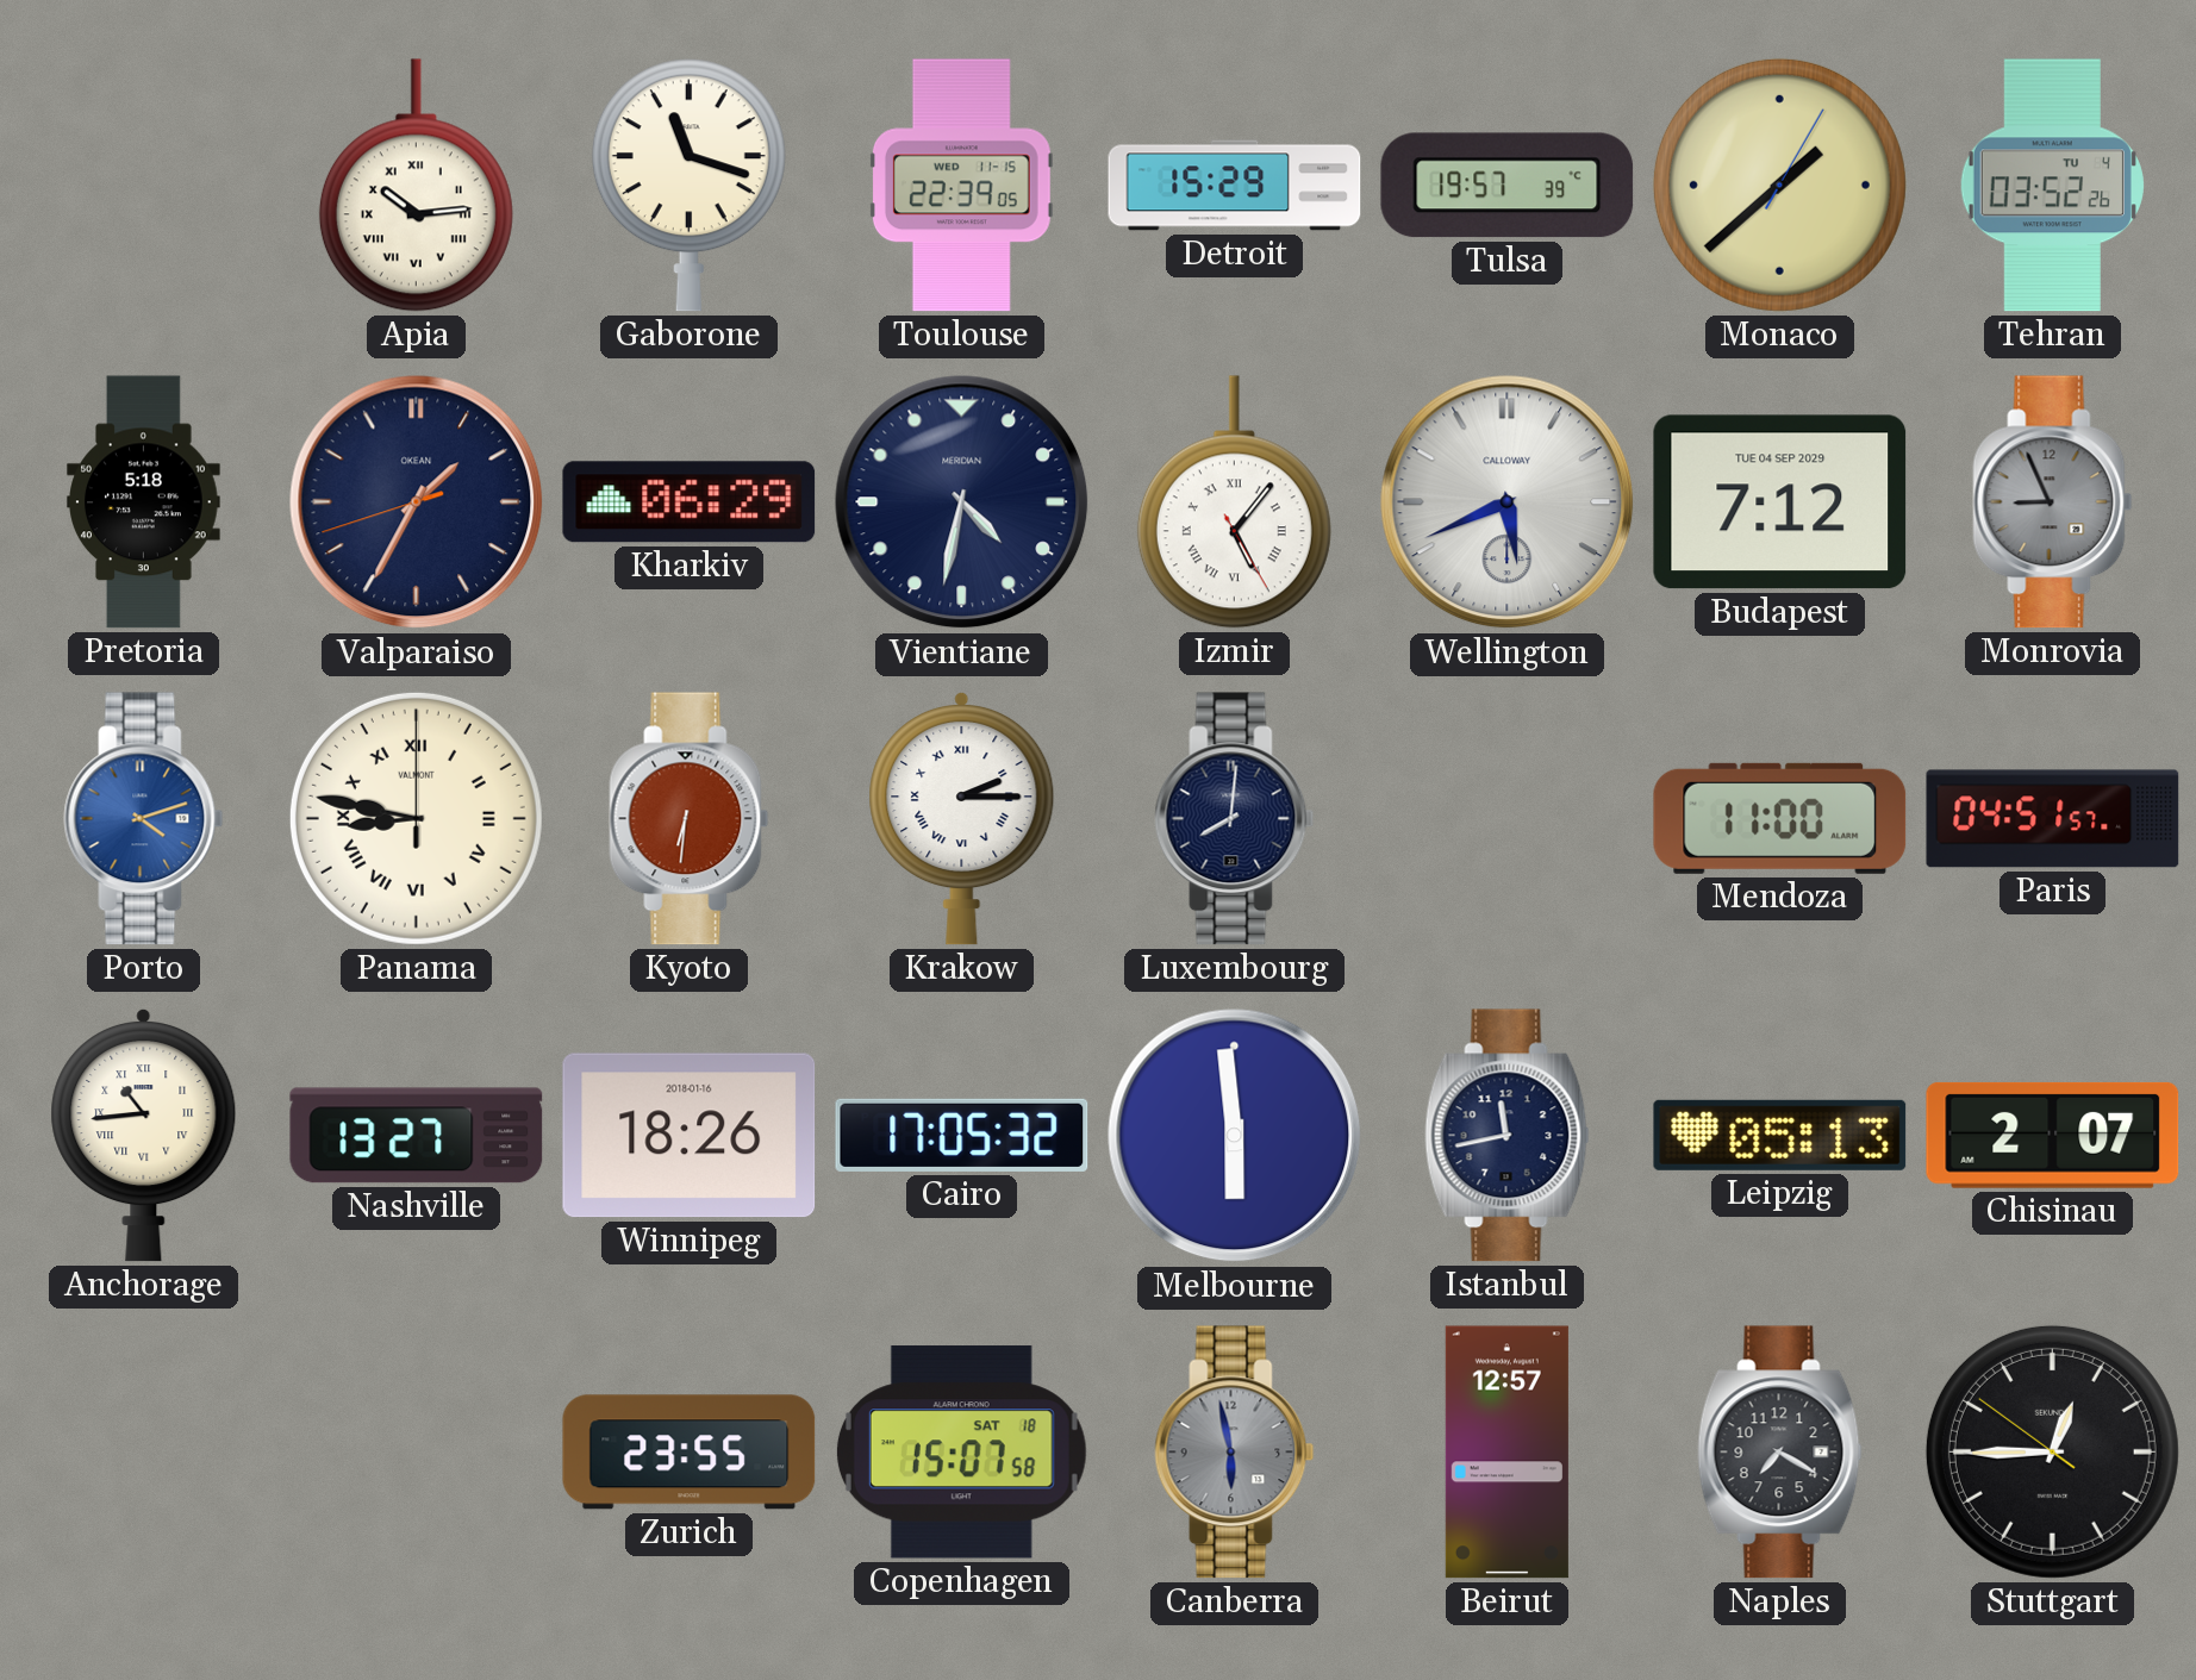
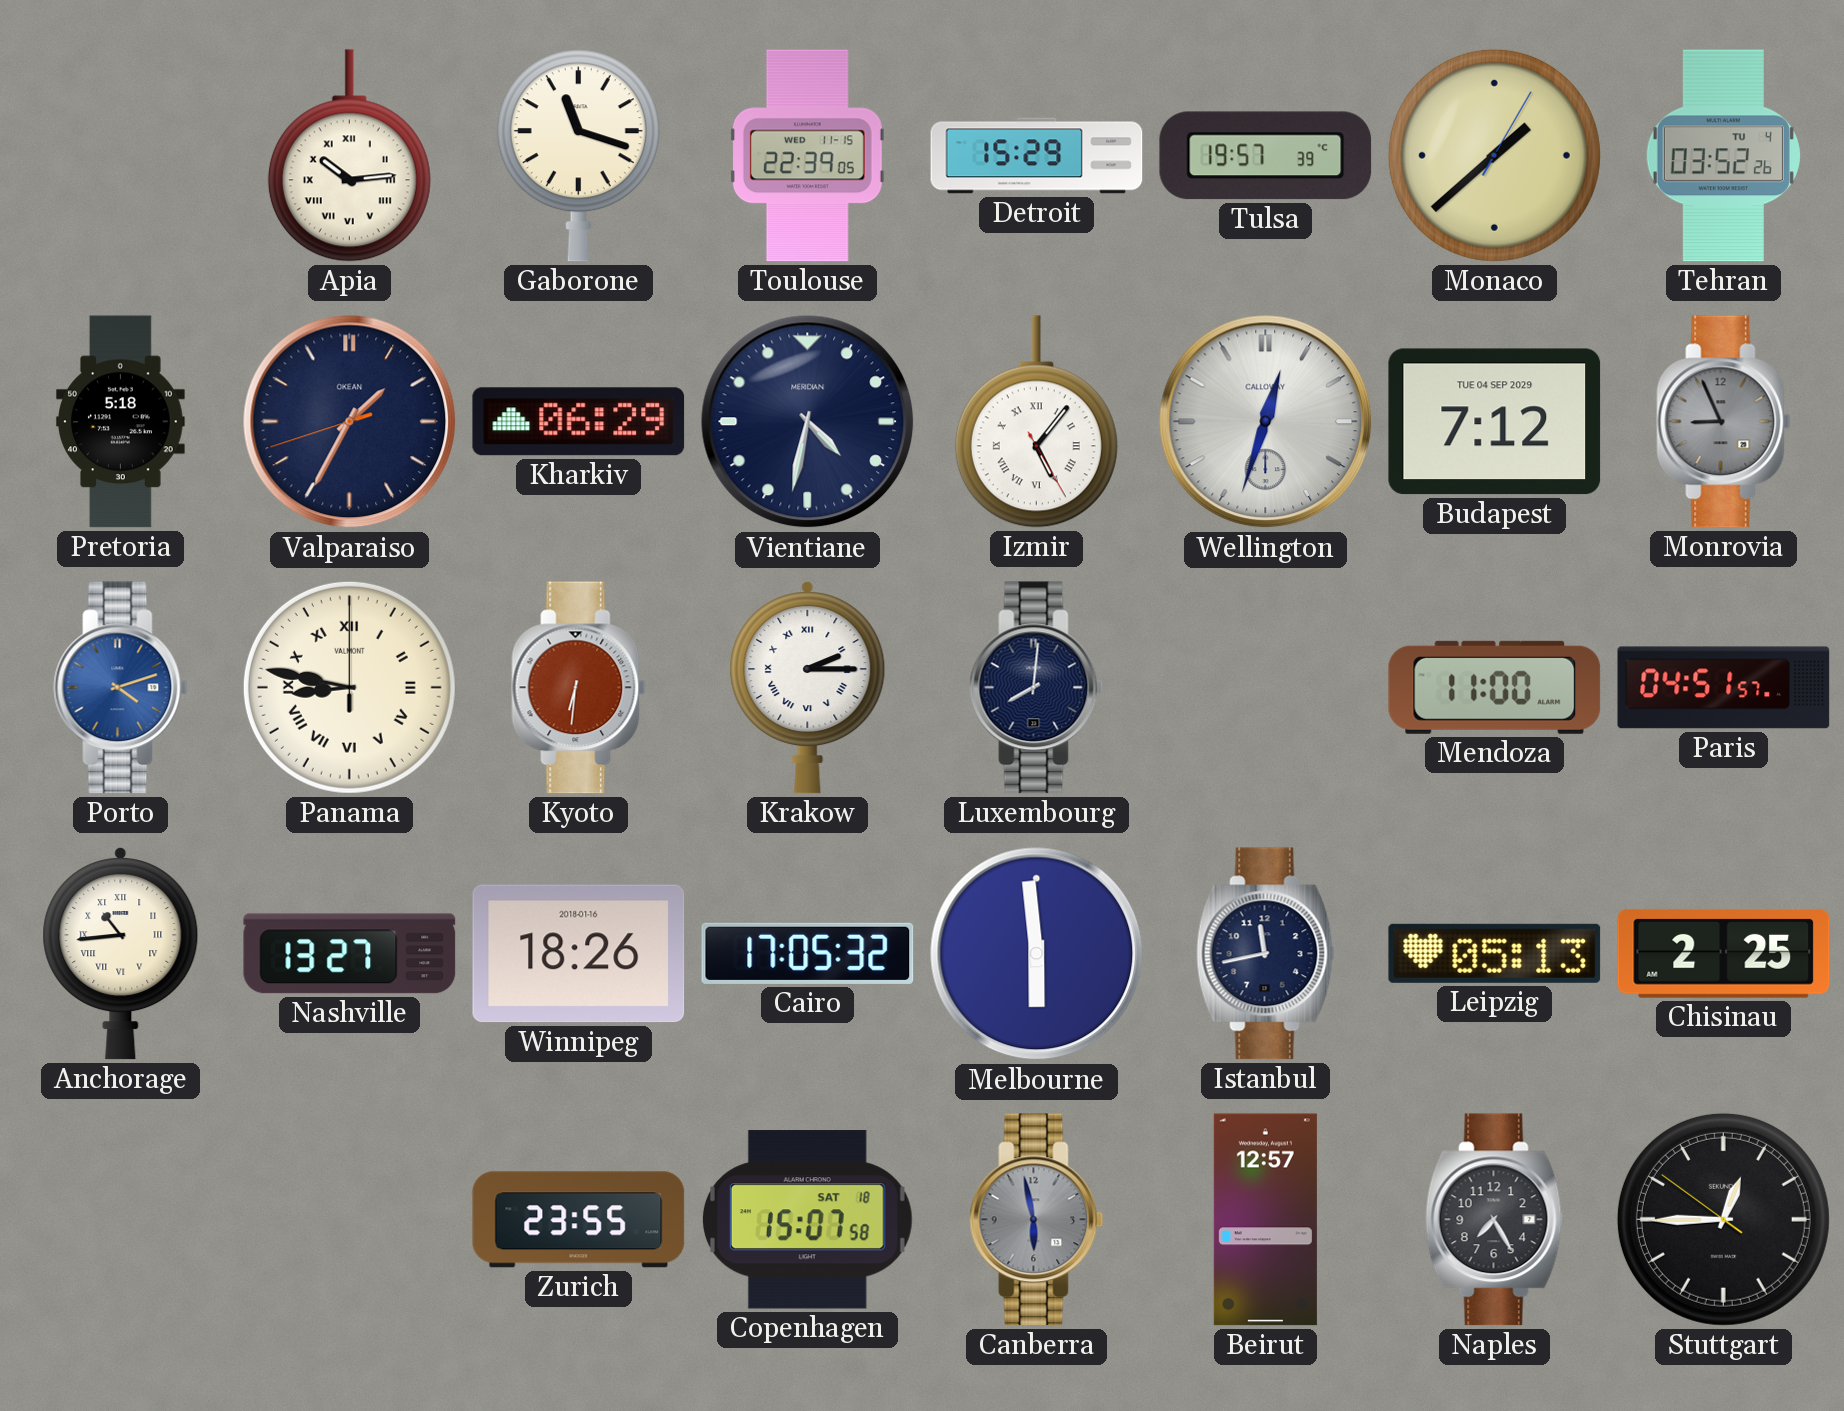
Wellington: 5:41 -> 12:33
Chisinau: 2:07 -> 2:25
Naples: 7:20 -> 7:25
